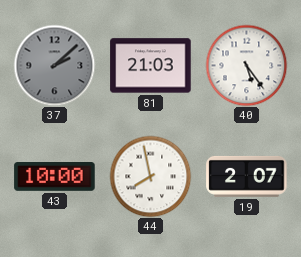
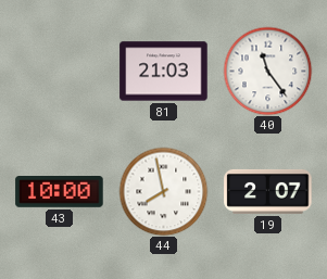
37: 2:08 -> none
40: 5:24 -> 11:24
